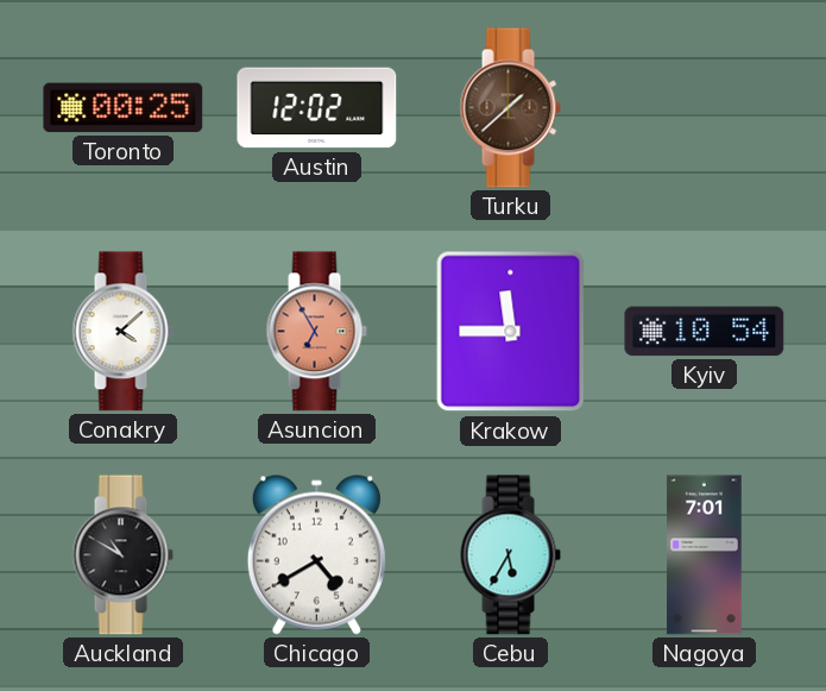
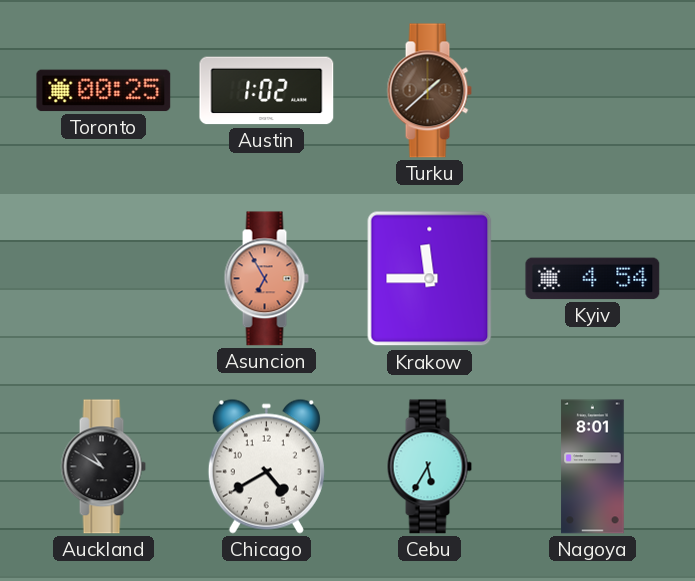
Austin: 12:02 -> 1:02
Conakry: 4:08 -> none
Kyiv: 10:54 -> 4:54
Nagoya: 7:01 -> 8:01
